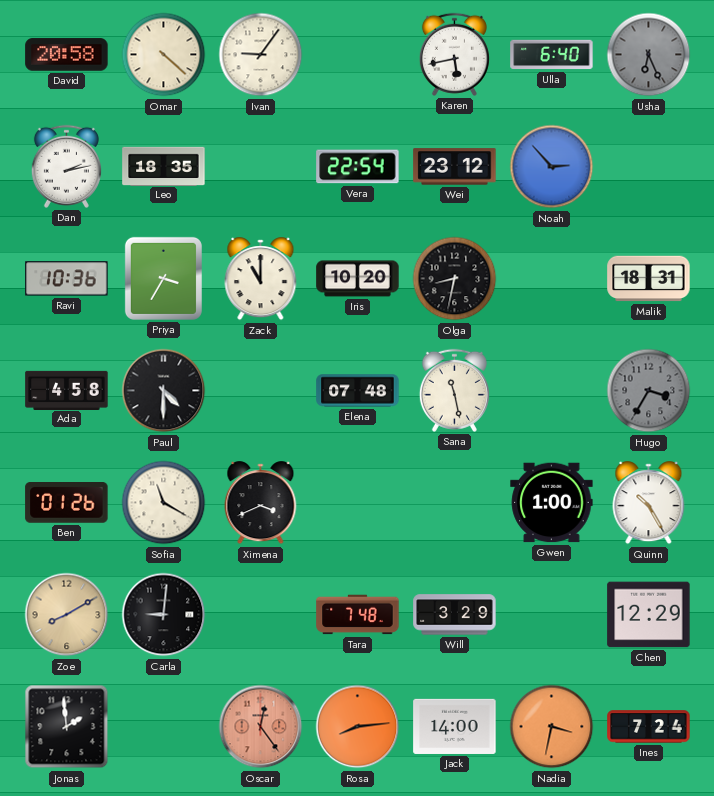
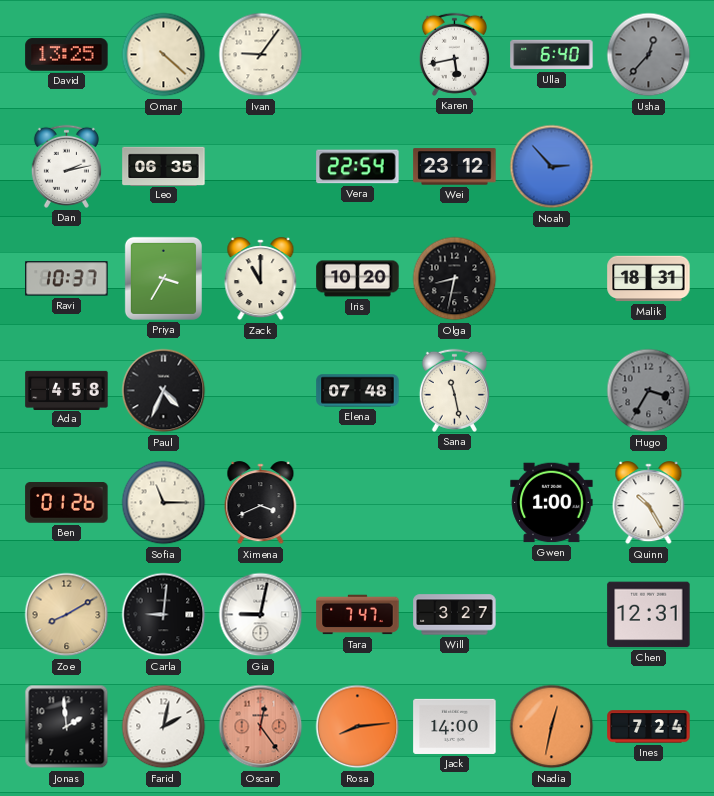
David: 20:58 -> 13:25
Usha: 6:26 -> 12:37
Leo: 18:35 -> 06:35
Ravi: 10:36 -> 10:37
Paul: 4:30 -> 4:34
Sofia: 11:20 -> 11:15
Gia: none -> 9:02
Tara: 7:48 -> 7:47
Will: 3:29 -> 3:27
Chen: 12:29 -> 12:31
Farid: none -> 2:02
Nadia: 3:32 -> 12:32
